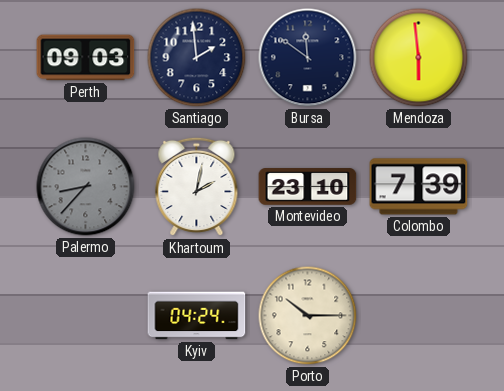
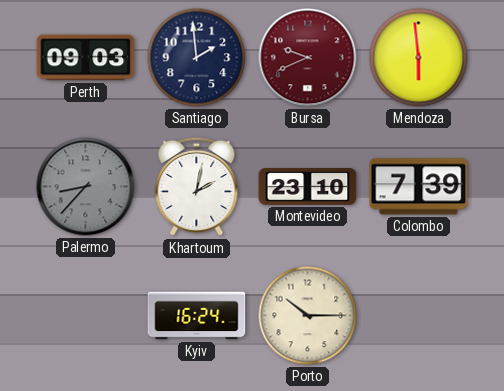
Bursa: 11:51 -> 9:41
Bursa dial: navy -> burgundy
Kyiv: 04:24 -> 16:24
